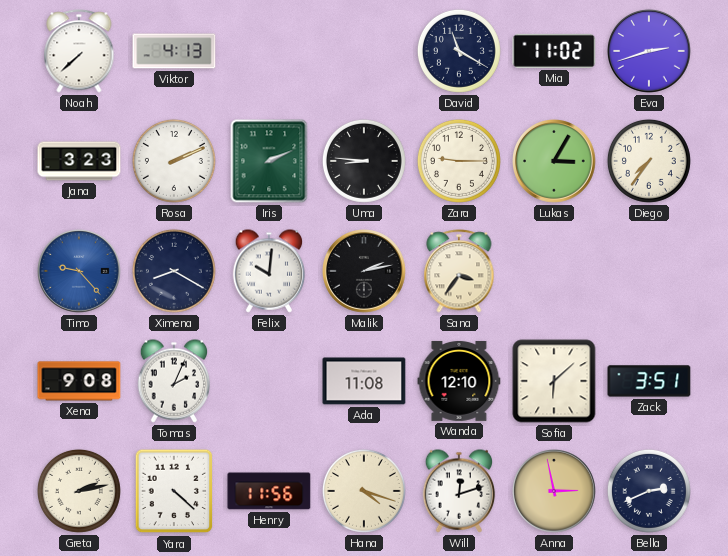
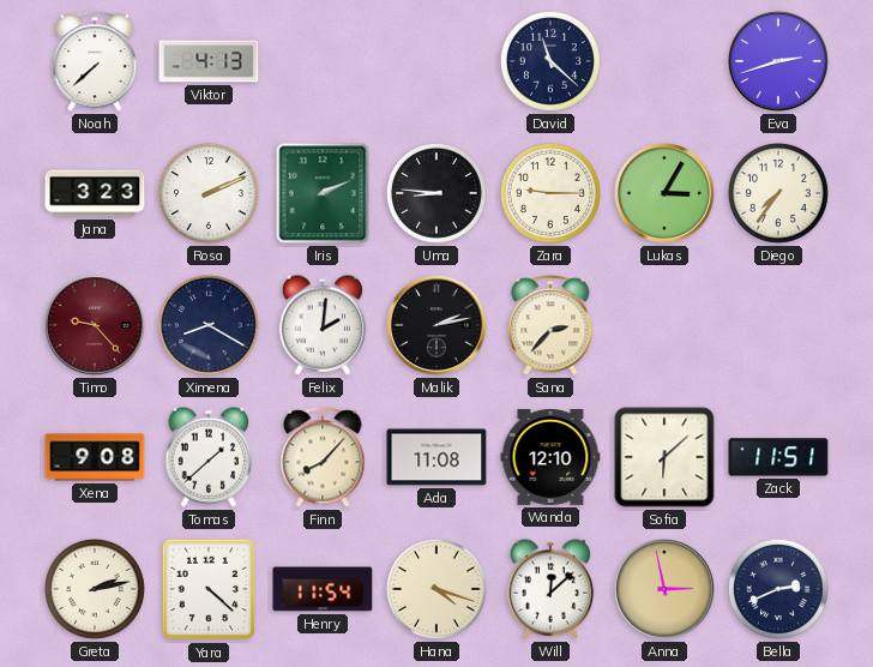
David: 11:20 -> 11:22
Mia: 11:02 -> none
Timo dial: blue -> burgundy
Felix: 10:01 -> 2:01
Sana: 3:36 -> 2:37
Tomas: 2:04 -> 1:38
Finn: none -> 8:07
Zack: 3:51 -> 11:51
Henry: 11:56 -> 11:54
Will: 12:12 -> 12:08
